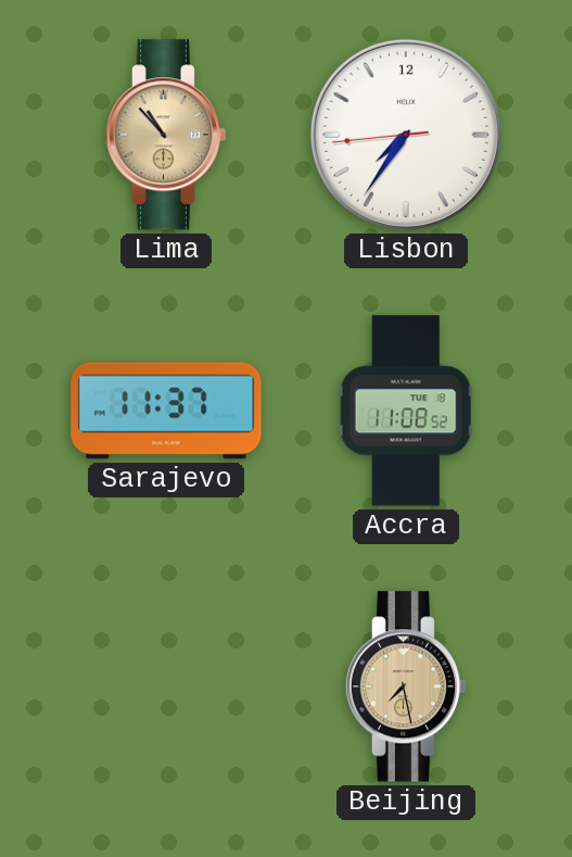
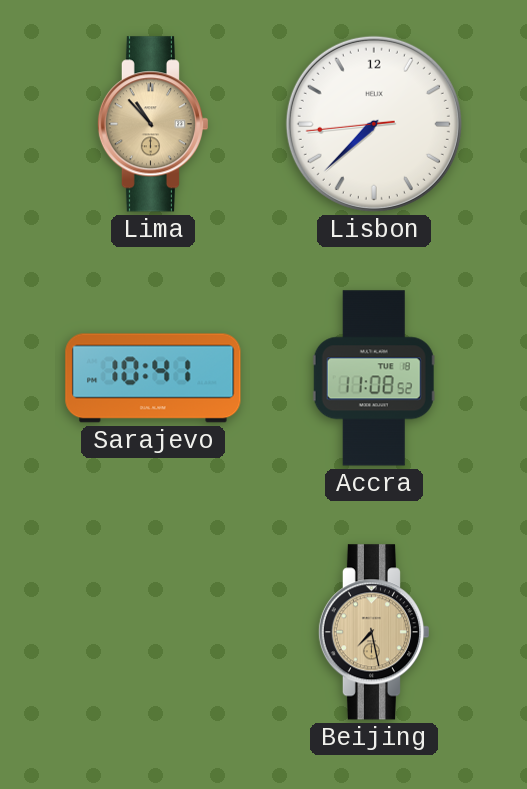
Lisbon: 7:35 -> 7:37
Sarajevo: 11:37 -> 10:41
